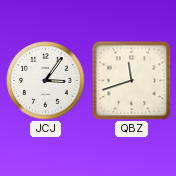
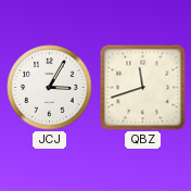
JCJ: 3:06 -> 3:05
